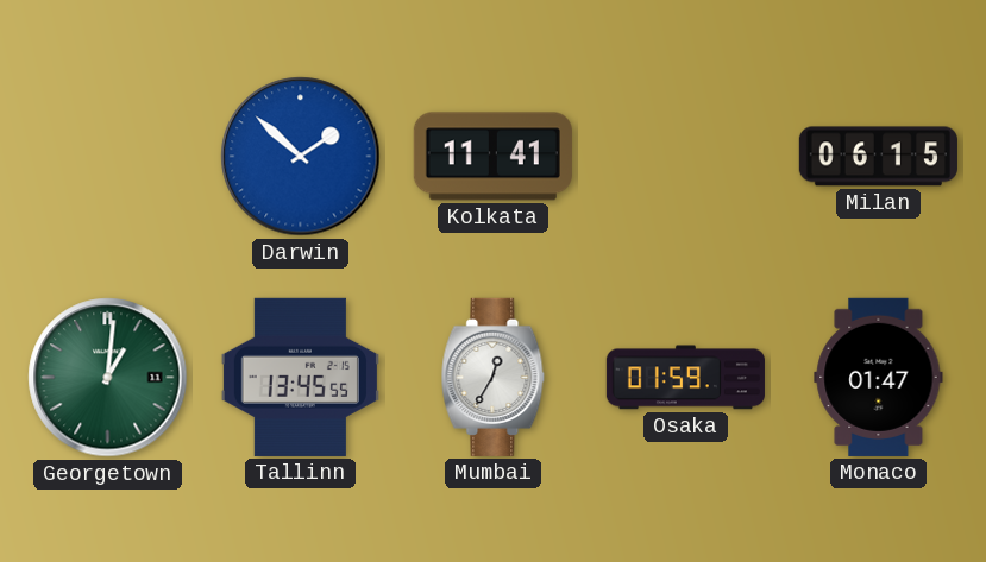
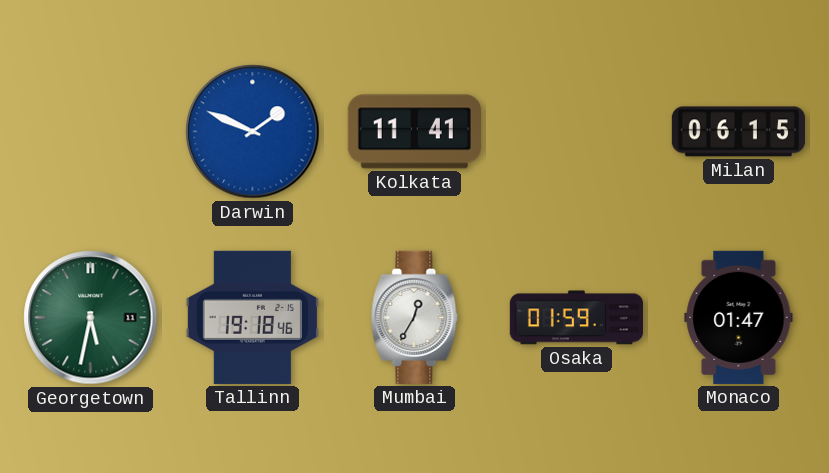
Darwin: 1:52 -> 1:49
Georgetown: 1:01 -> 5:32
Tallinn: 13:45 -> 19:18
